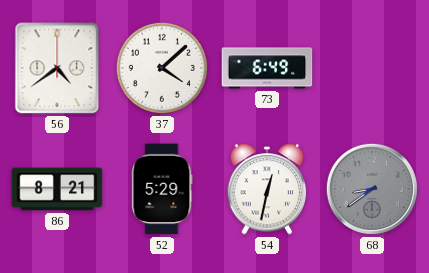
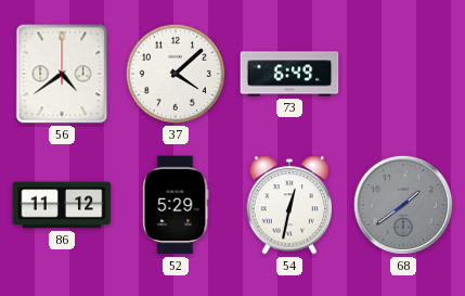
86: 8:21 -> 11:12
68: 8:39 -> 1:39
